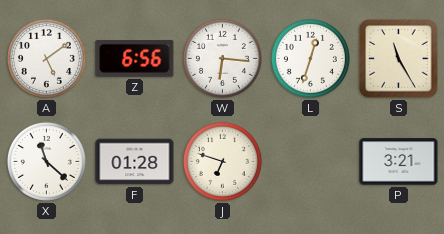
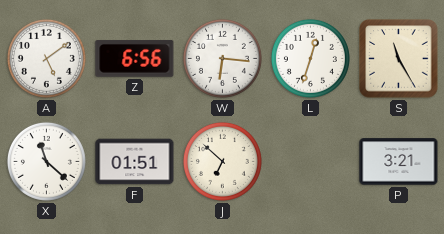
F: 01:28 -> 01:51
J: 6:48 -> 6:52
